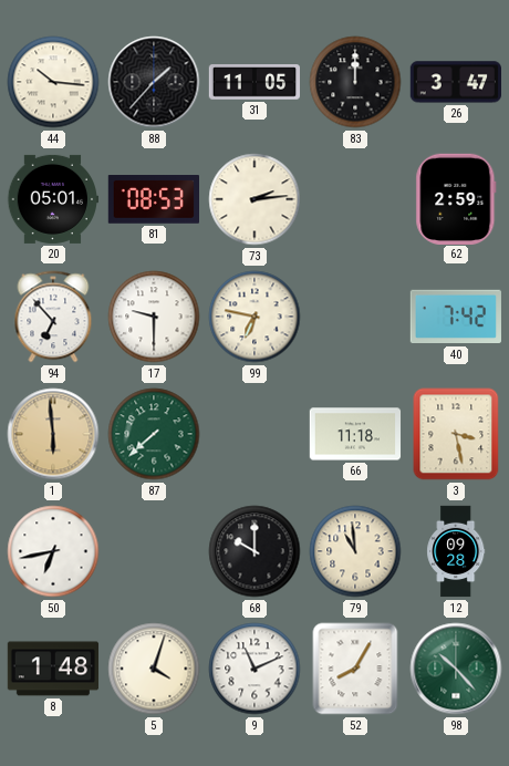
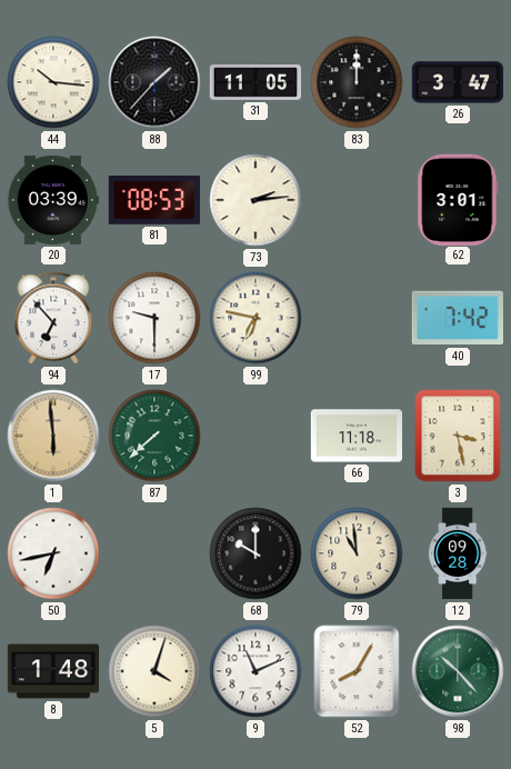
20: 05:01 -> 03:39
62: 2:59 -> 3:01
